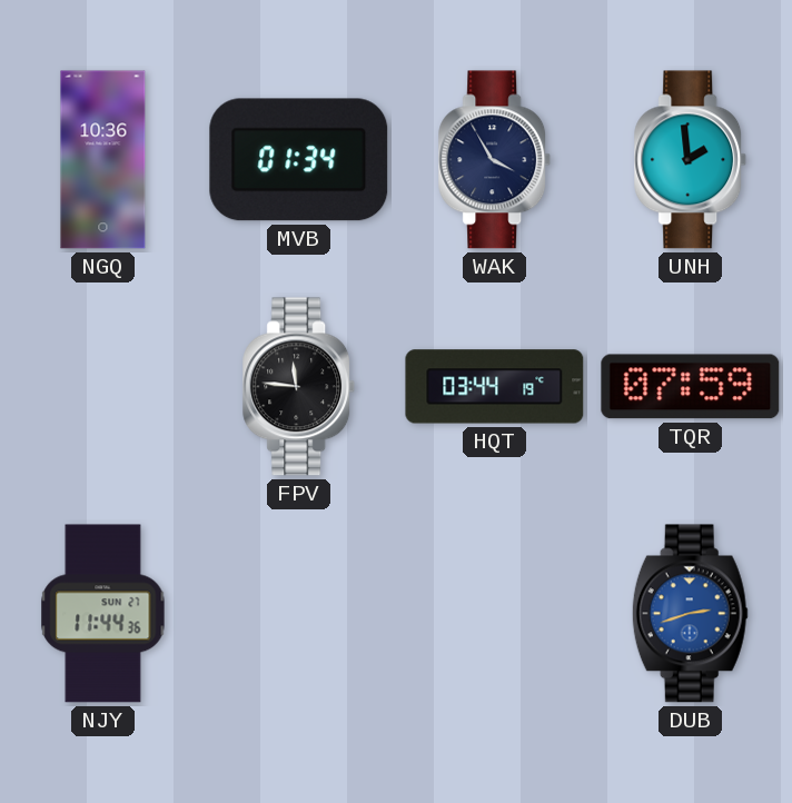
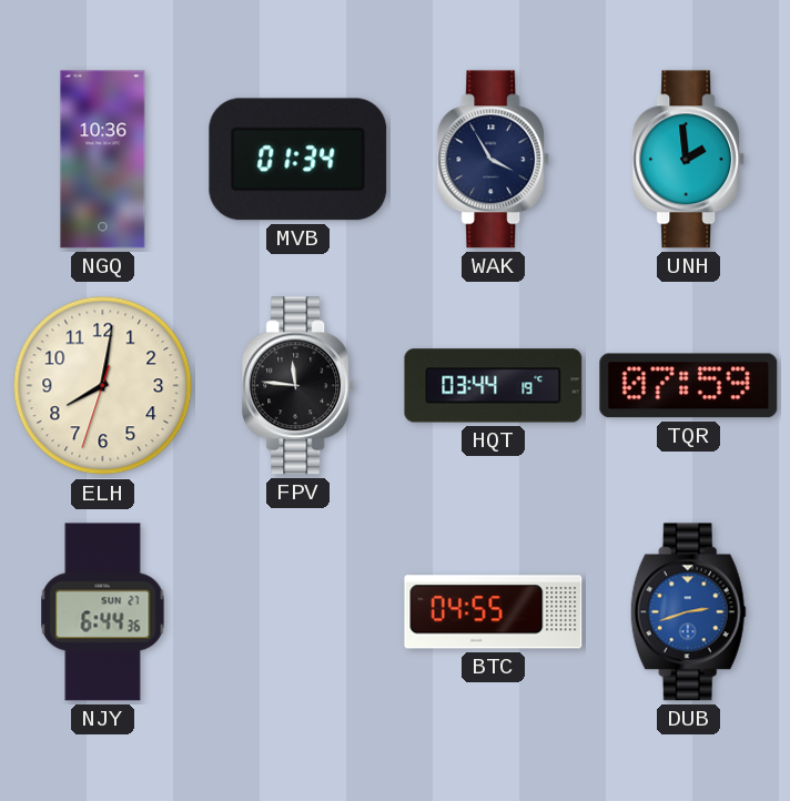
ELH: none -> 8:01
NJY: 11:44 -> 6:44
BTC: none -> 04:55
